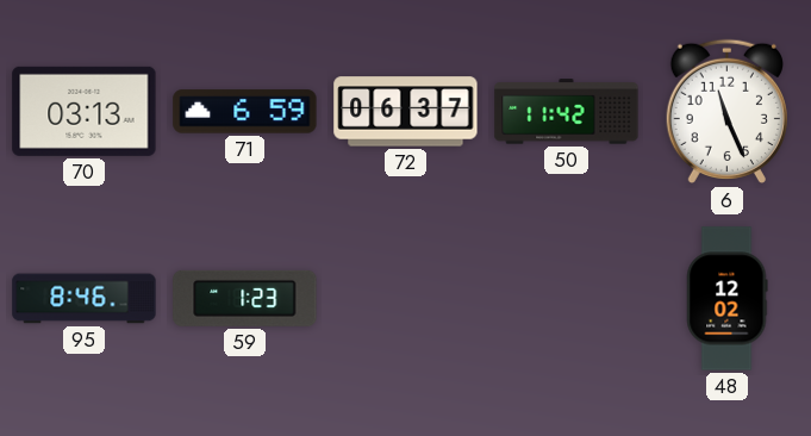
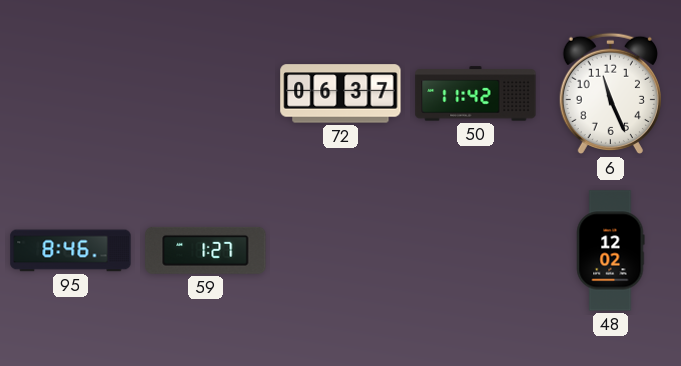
70: 03:13 -> none
71: 6:59 -> none
59: 1:23 -> 1:27
